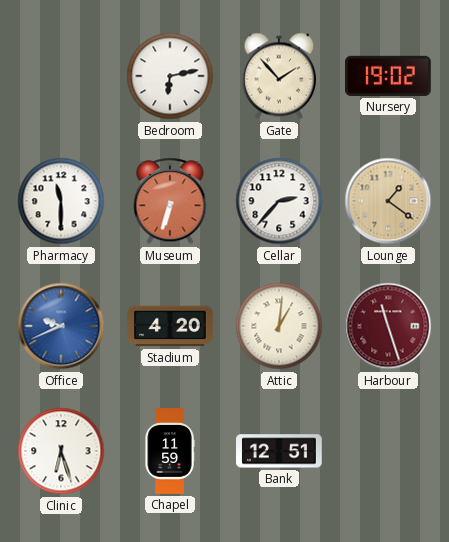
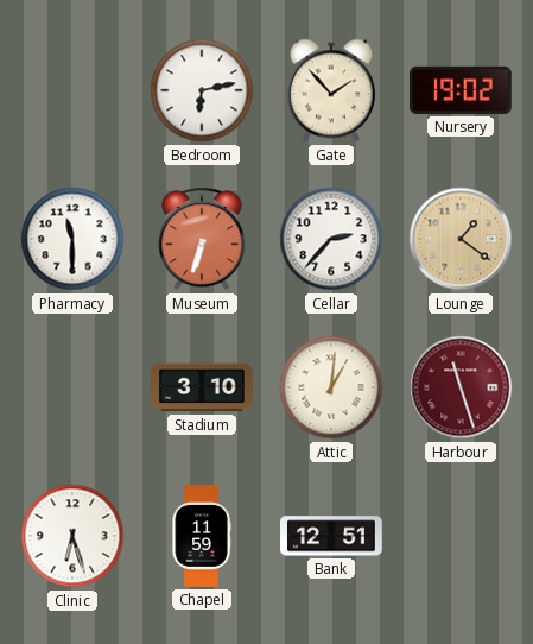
Office: 9:41 -> none
Stadium: 4:20 -> 3:10
